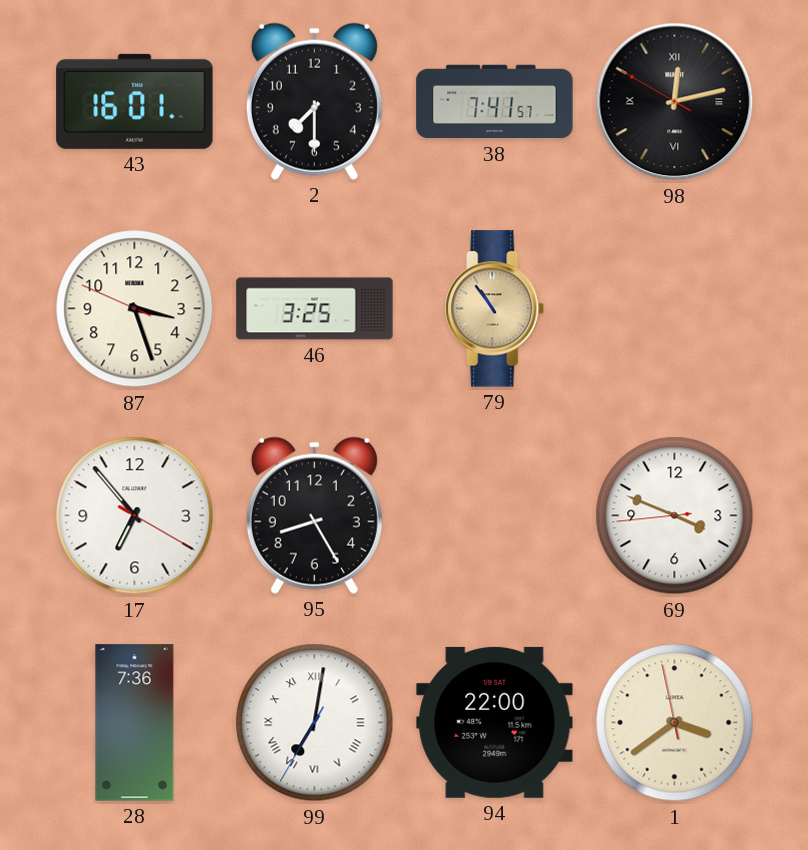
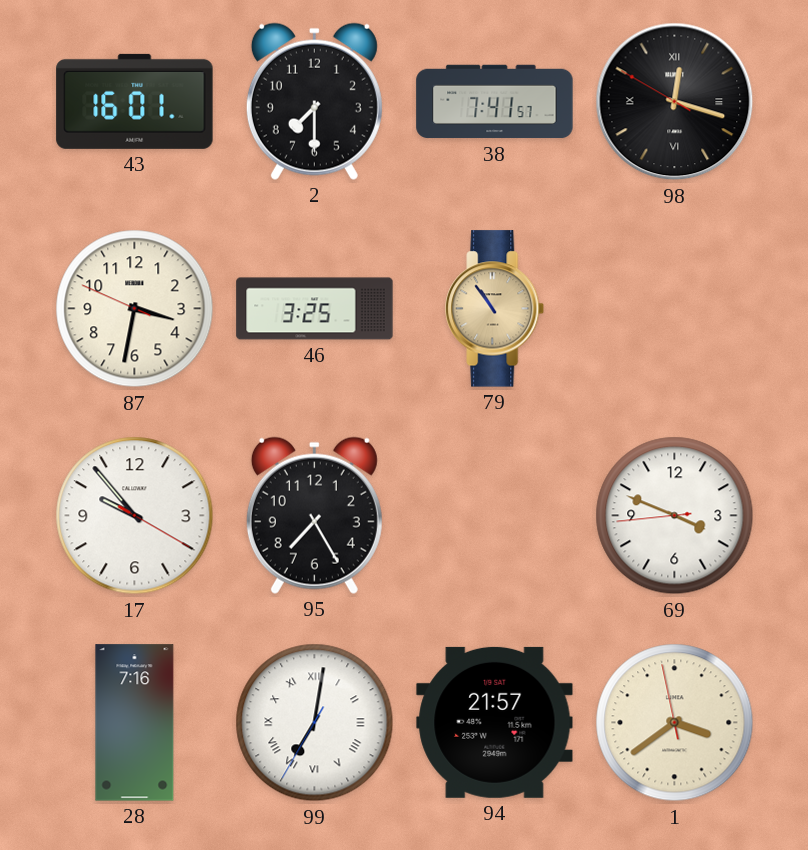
98: 12:12 -> 12:17
87: 3:26 -> 3:31
17: 6:53 -> 9:53
95: 8:25 -> 7:25
28: 7:36 -> 7:16
94: 22:00 -> 21:57
